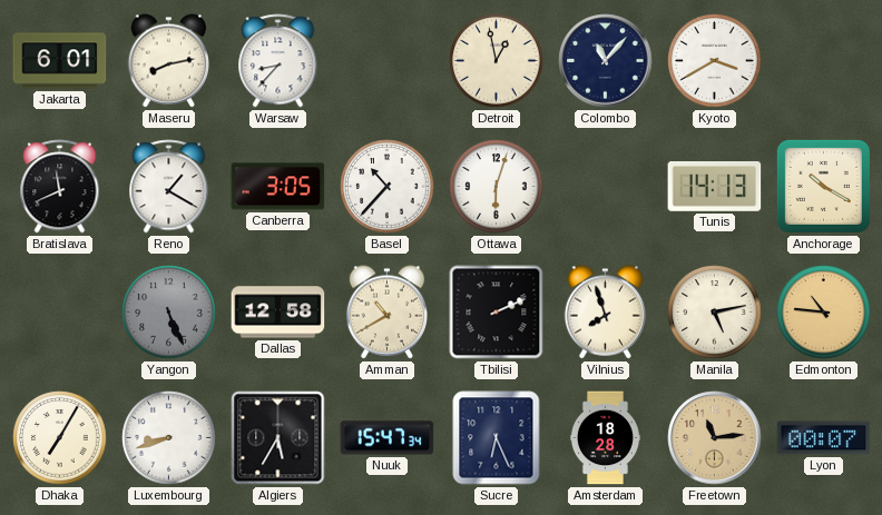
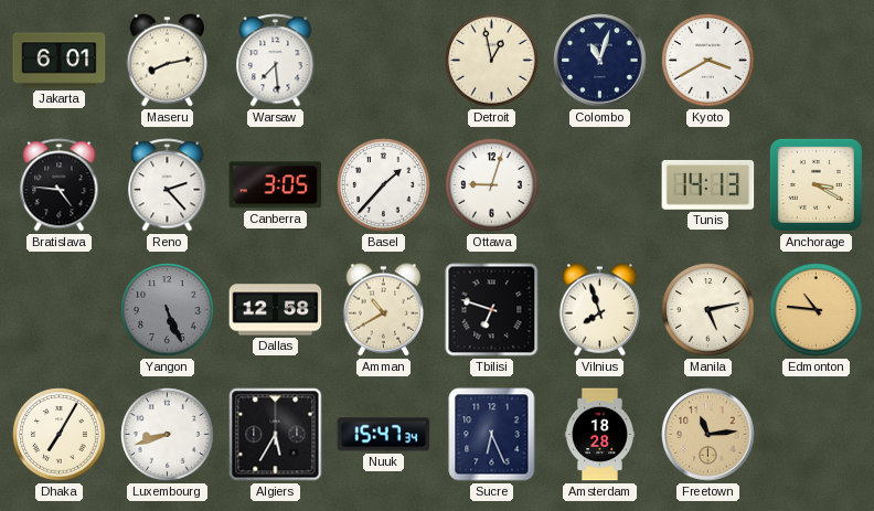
Warsaw: 8:37 -> 7:29
Colombo: 11:07 -> 11:03
Bratislava: 11:41 -> 4:46
Reno: 1:20 -> 2:23
Basel: 10:37 -> 1:37
Ottawa: 6:03 -> 9:03
Anchorage: 10:20 -> 3:20
Tbilisi: 2:11 -> 6:48
Lyon: 00:07 -> none
